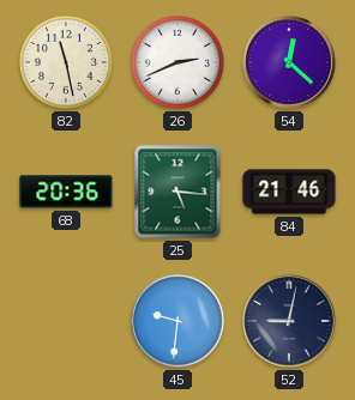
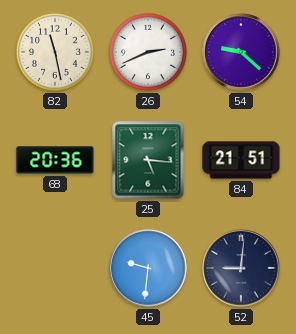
54: 12:22 -> 9:22
84: 21:46 -> 21:51
52: 9:02 -> 9:01
